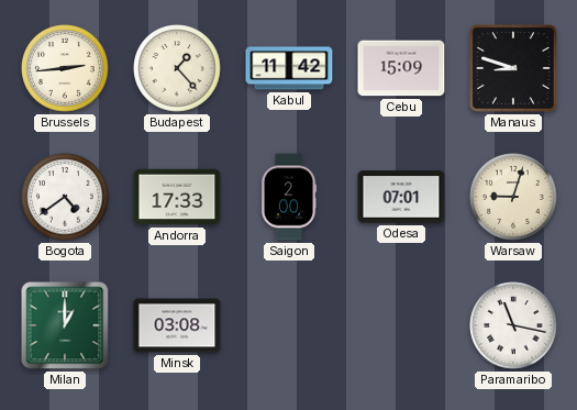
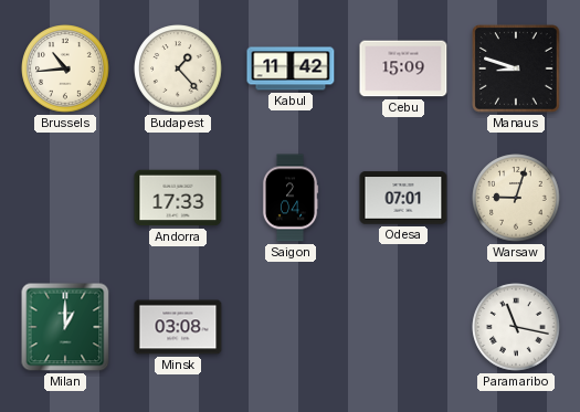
Brussels: 2:44 -> 10:44
Bogota: 4:39 -> none
Saigon: 2:00 -> 2:04
